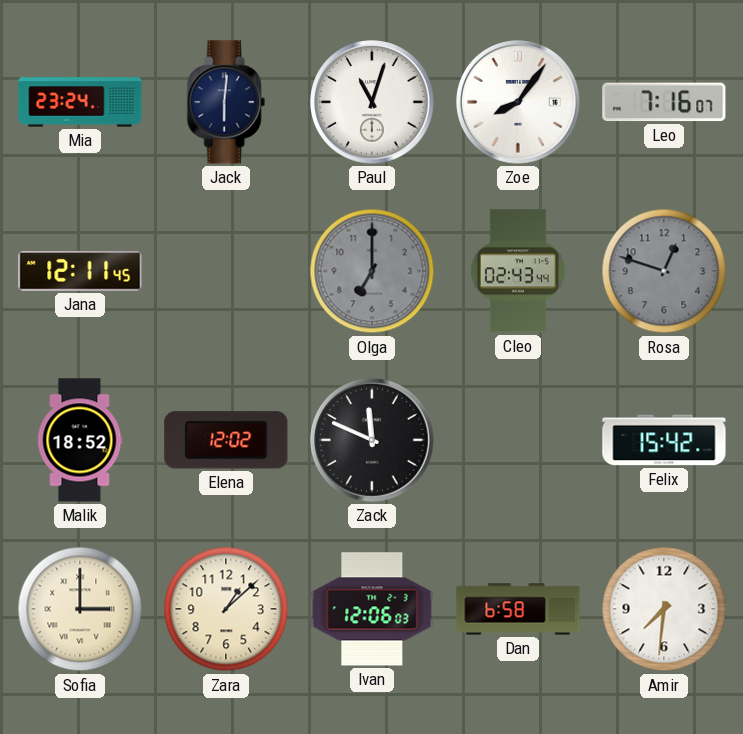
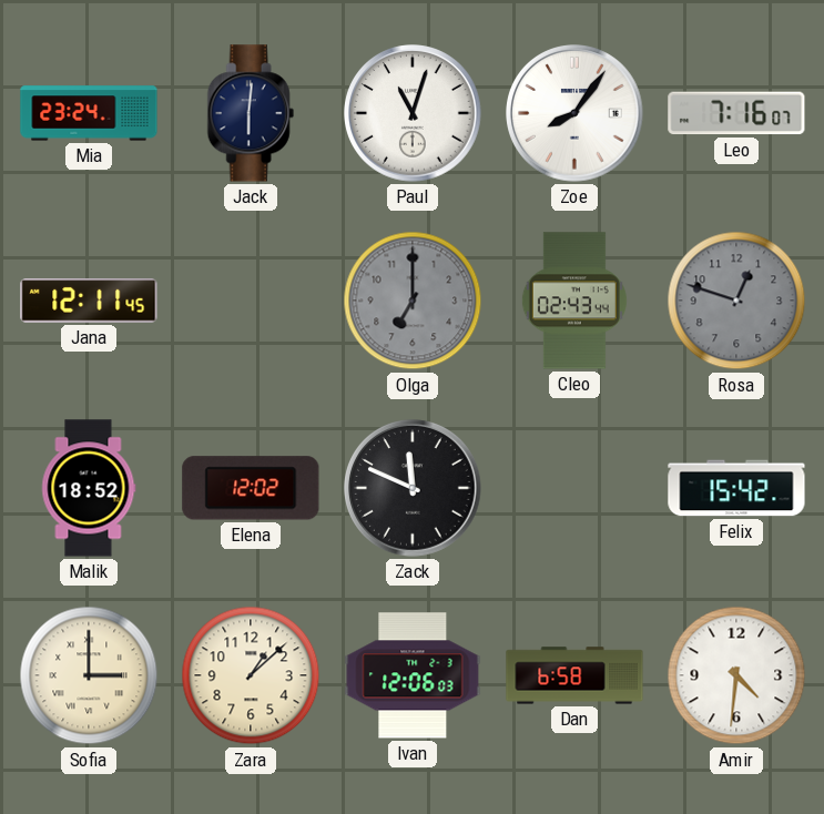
Amir: 7:31 -> 4:31
